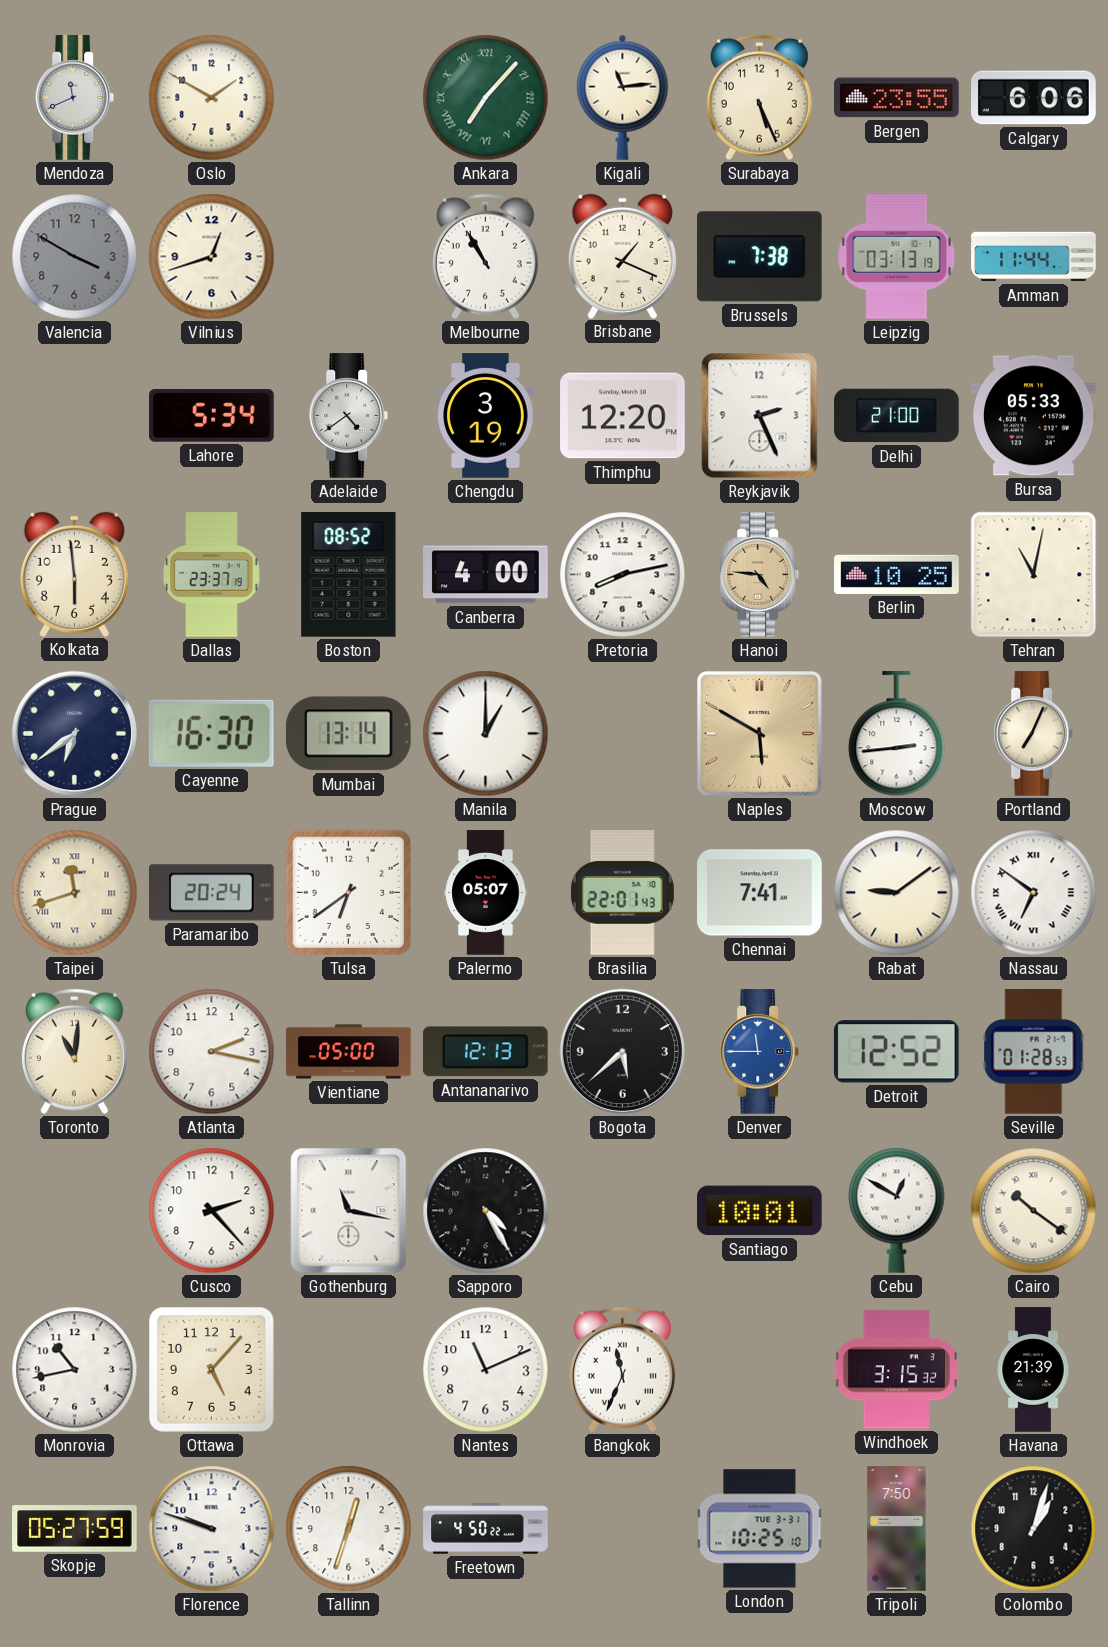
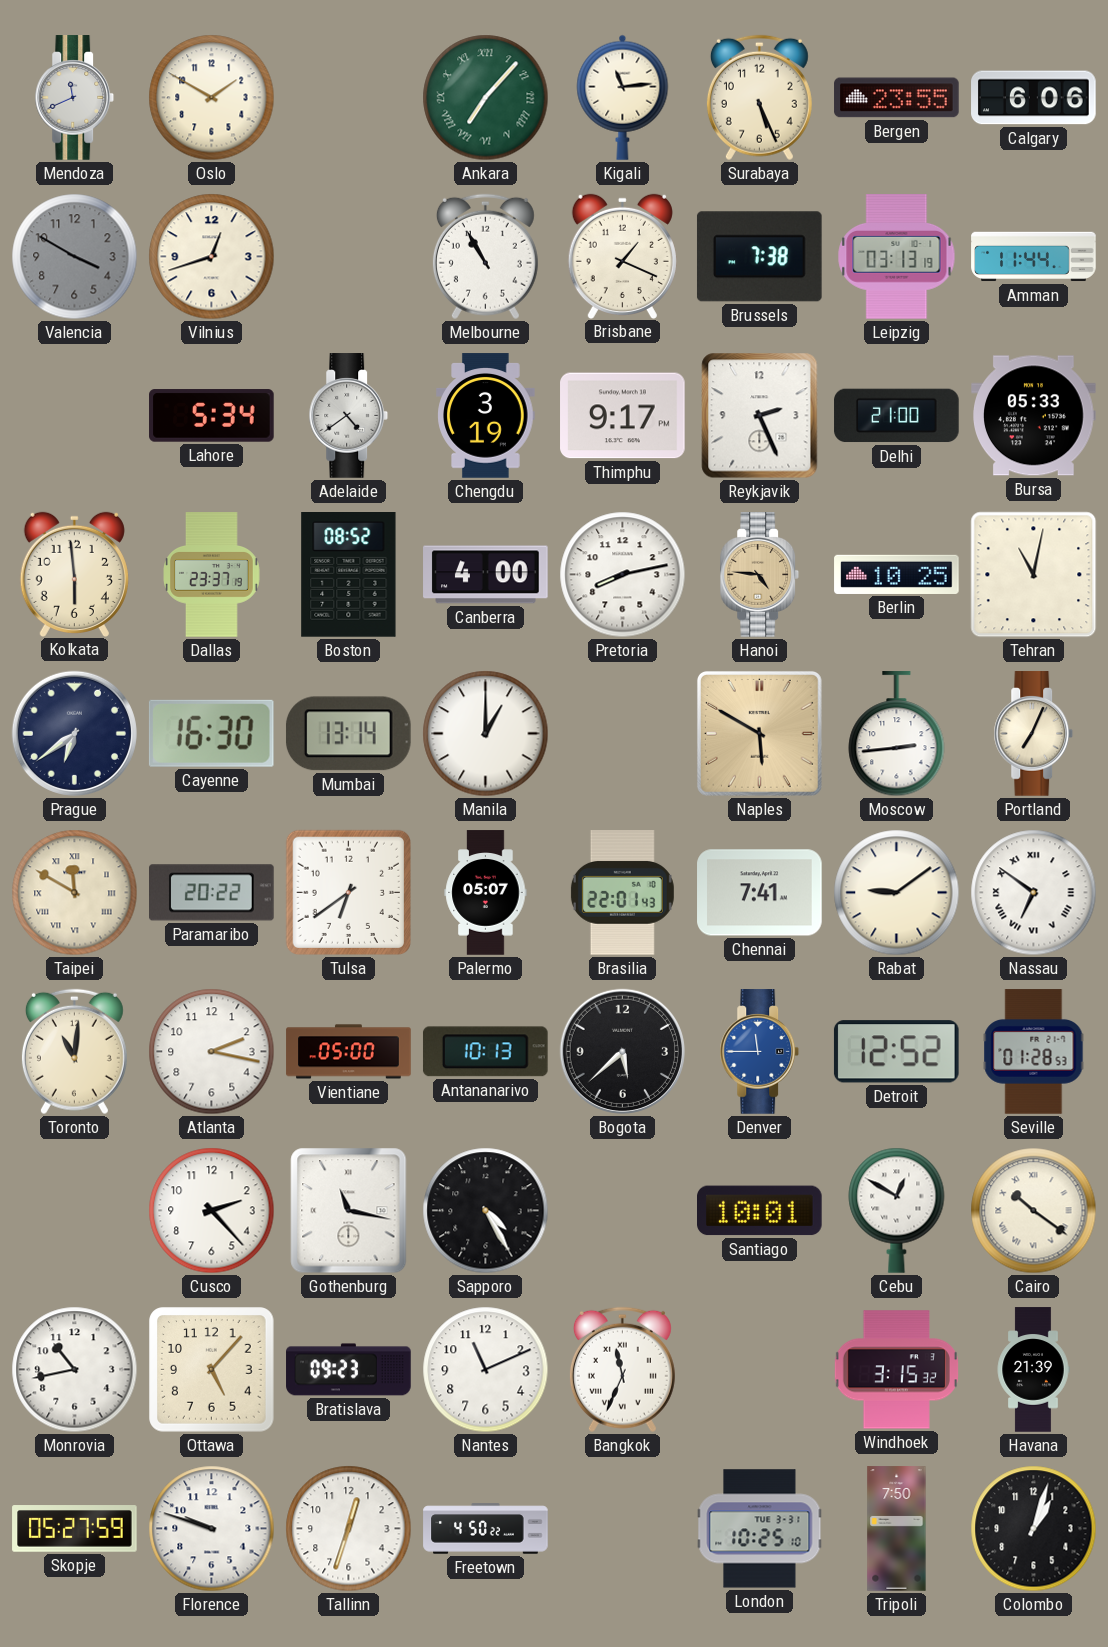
Thimphu: 12:20 -> 9:17
Taipei: 11:42 -> 11:50
Paramaribo: 20:24 -> 20:22
Antananarivo: 12:13 -> 10:13
Bratislava: none -> 09:23
